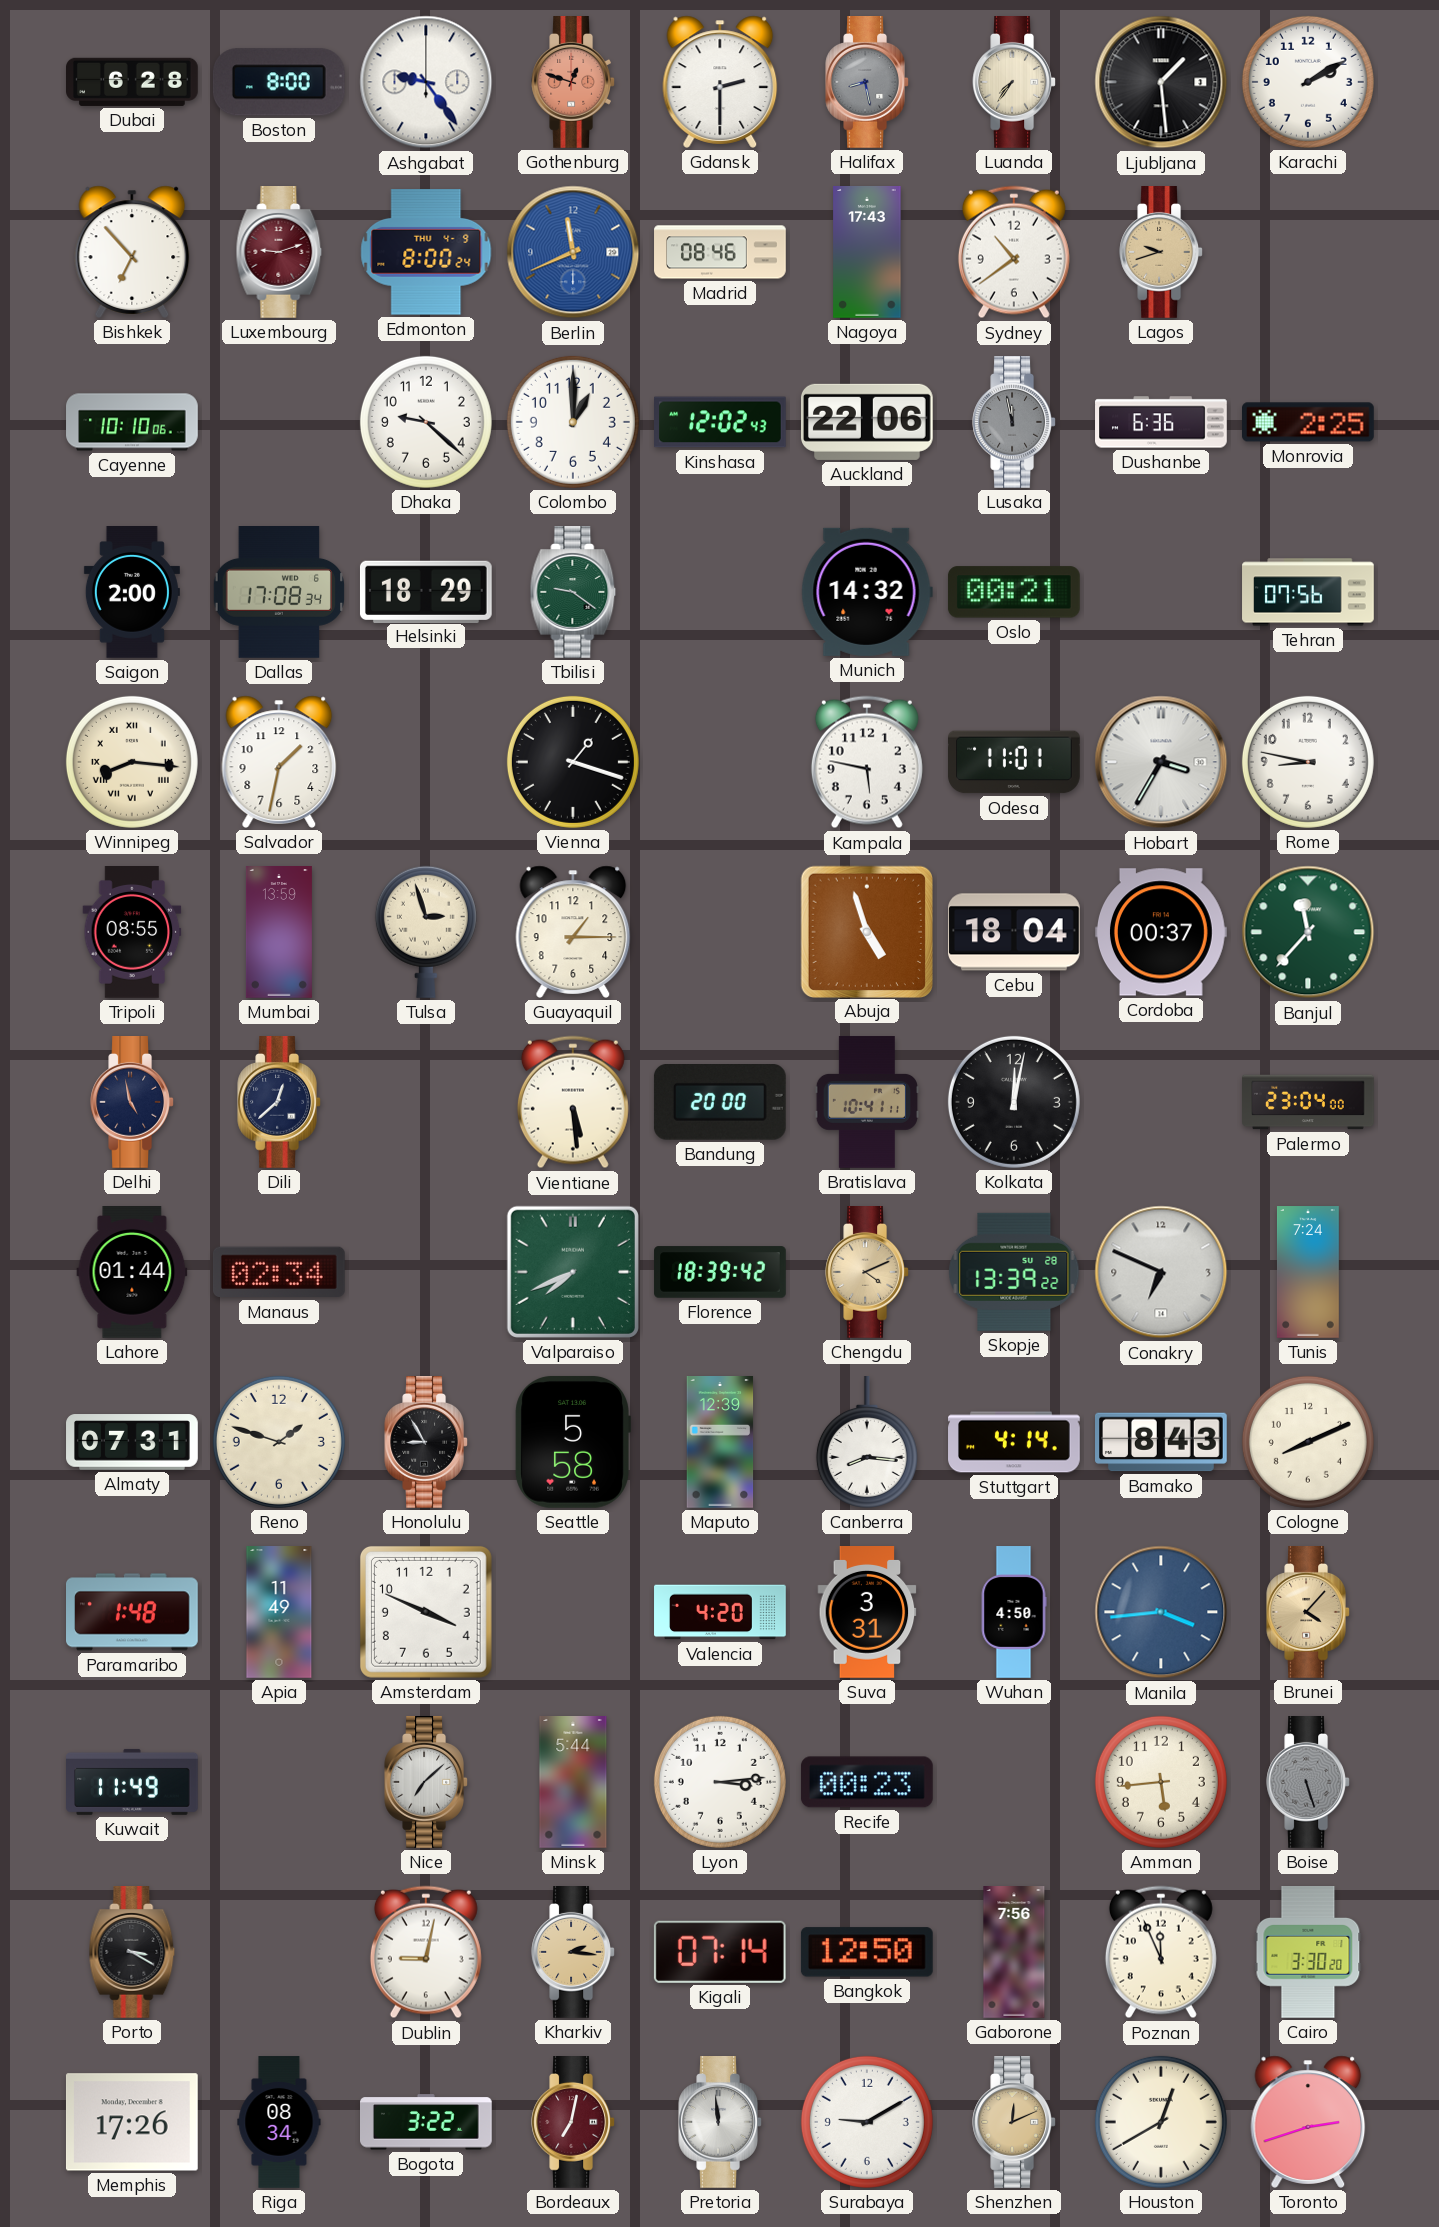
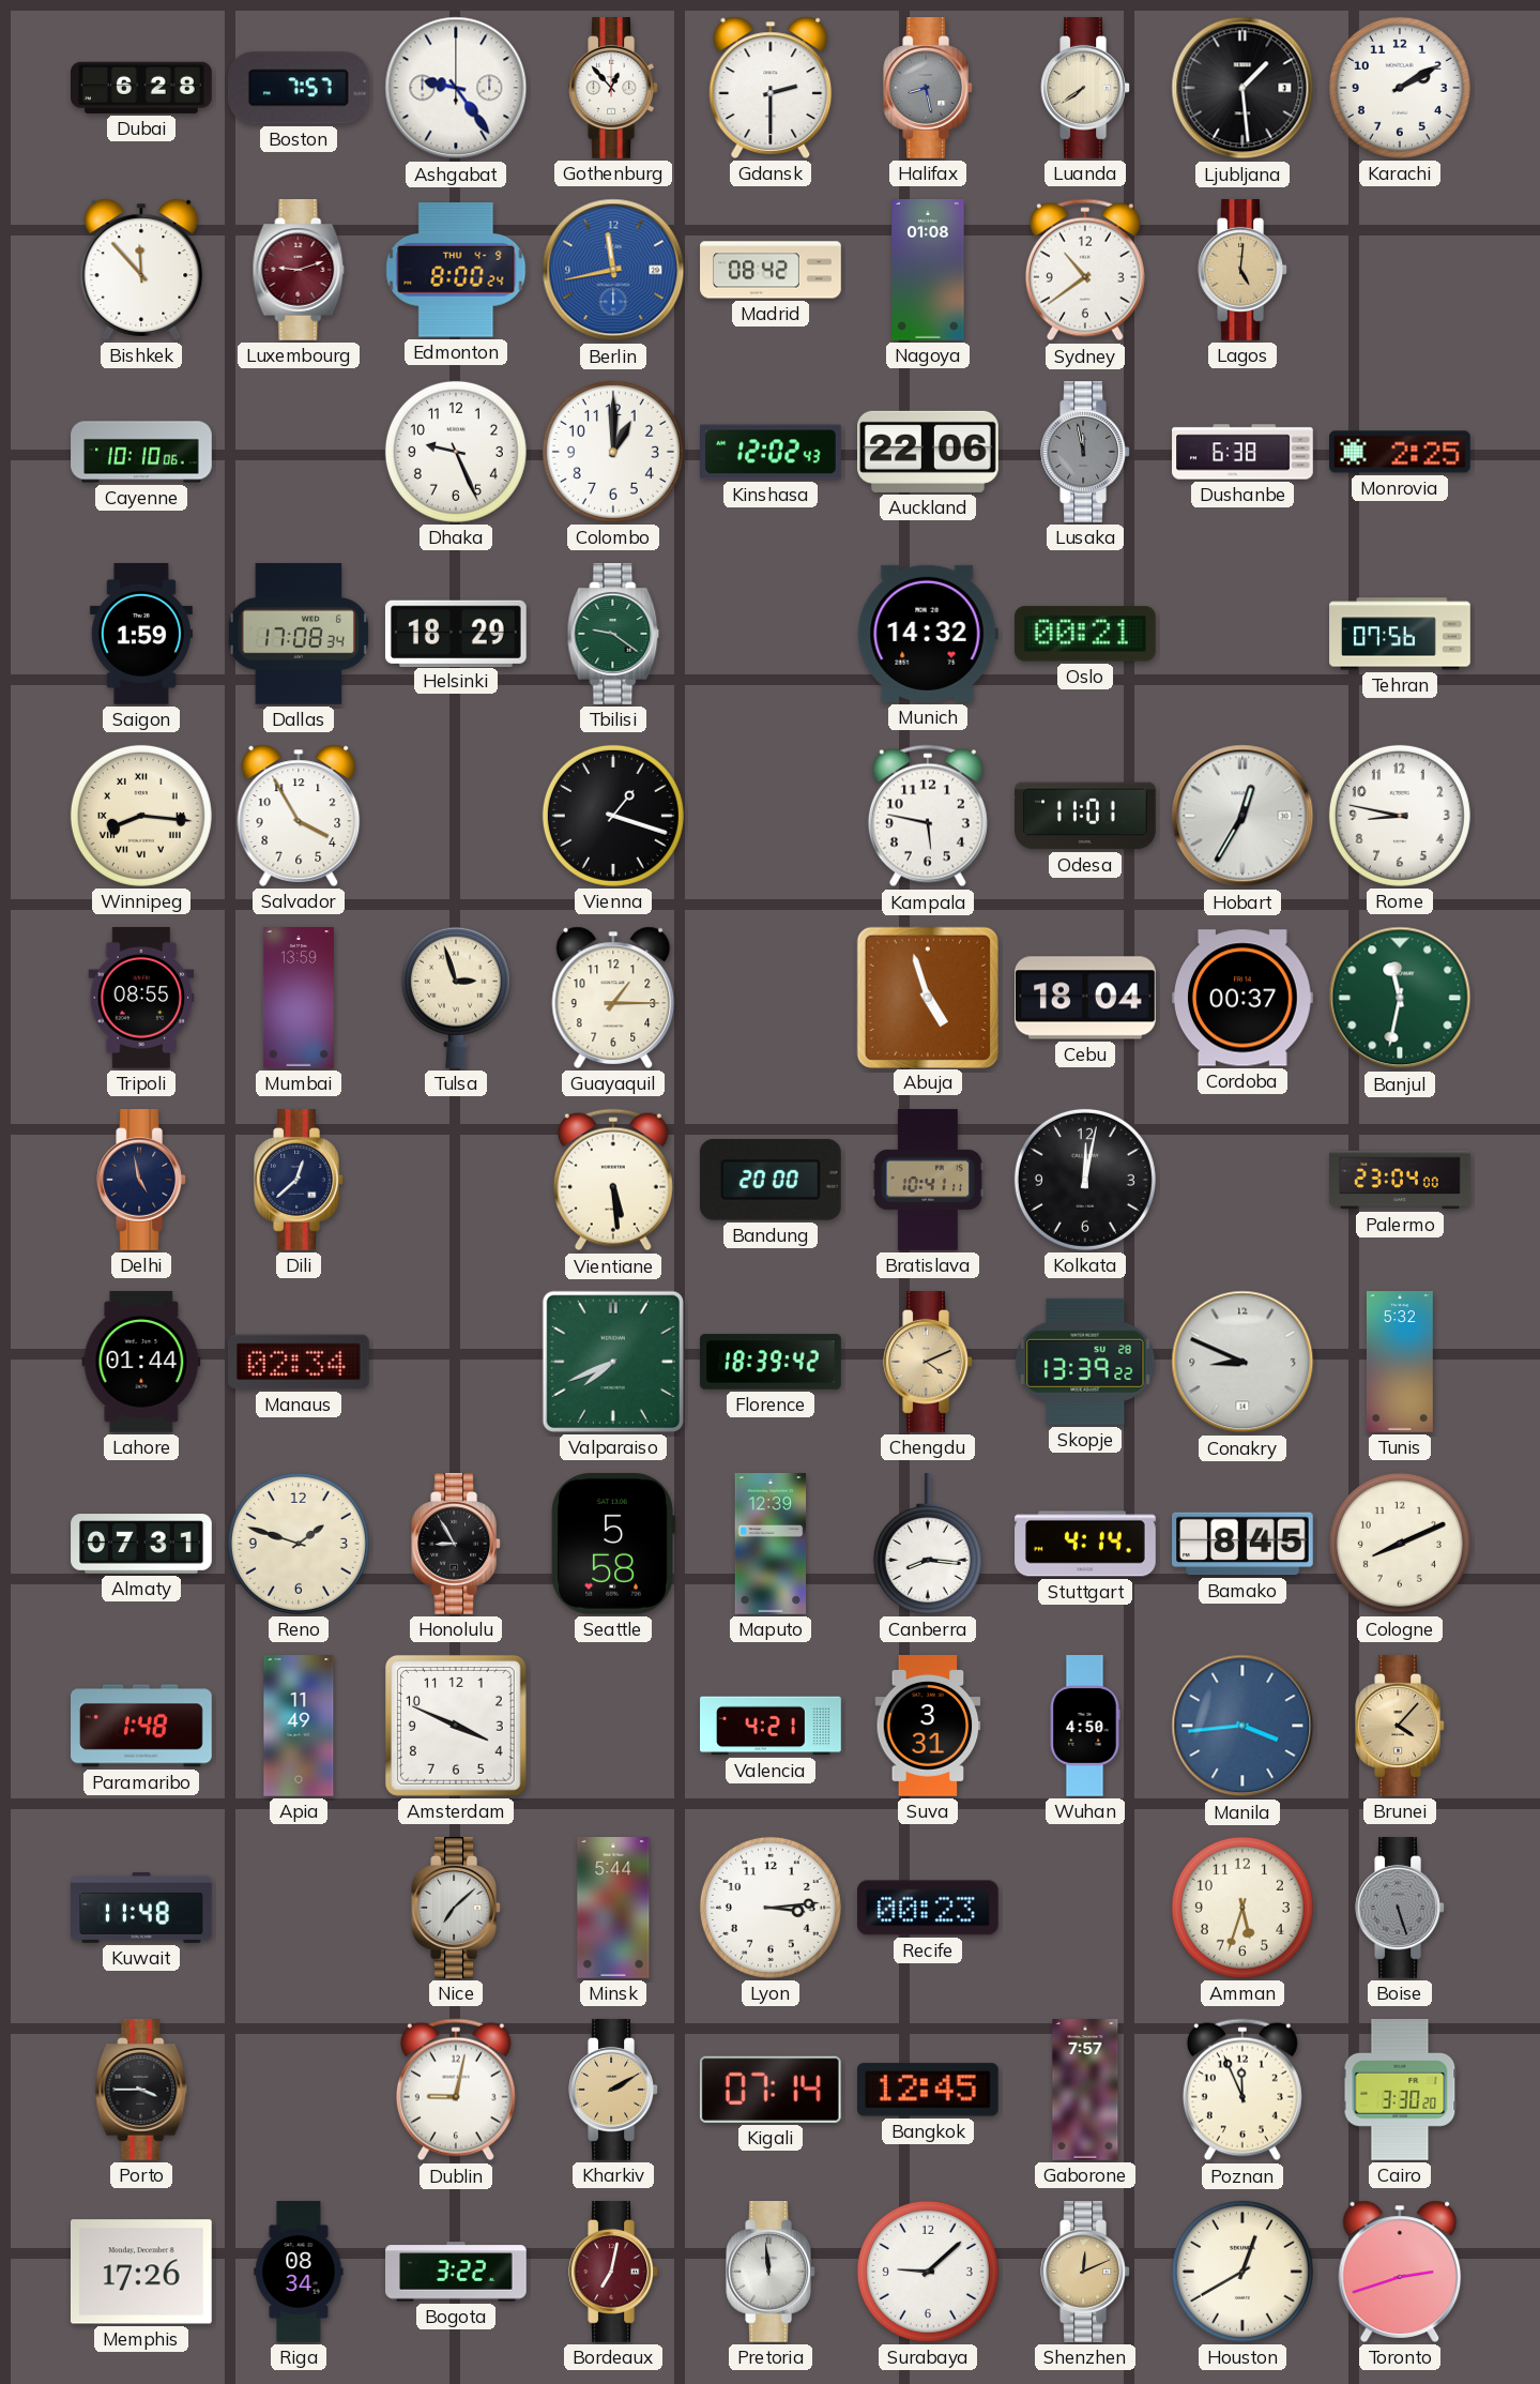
Boston: 8:00 -> 7:57
Gothenburg: 12:48 -> 12:53
Gothenburg dial: salmon -> white
Luanda: 7:36 -> 7:39
Bishkek: 6:53 -> 11:53
Berlin: 11:41 -> 11:43
Madrid: 08:46 -> 08:42
Nagoya: 17:43 -> 01:08
Lagos: 9:42 -> 5:01
Dhaka: 9:22 -> 9:26
Dushanbe: 6:36 -> 6:38
Saigon: 2:00 -> 1:59
Salvador: 1:32 -> 3:55
Hobart: 3:35 -> 12:35
Banjul: 11:37 -> 11:32
Conakry: 6:49 -> 8:49
Tunis: 7:24 -> 5:32
Bamako: 8:43 -> 8:45
Valencia: 4:20 -> 4:21
Kuwait: 11:49 -> 11:48
Amman: 5:44 -> 5:33
Porto: 3:20 -> 3:45
Kharkiv: 2:16 -> 2:10
Bangkok: 12:50 -> 12:45
Gaborone: 7:56 -> 7:57
Surabaya: 9:10 -> 9:08
